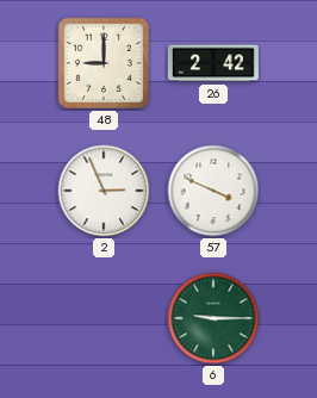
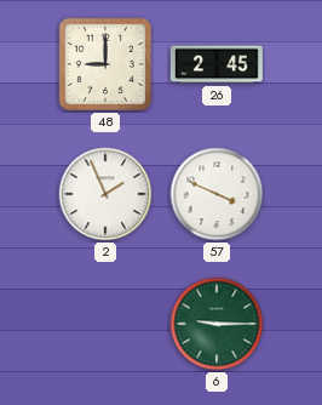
26: 2:42 -> 2:45
2: 2:56 -> 1:56
